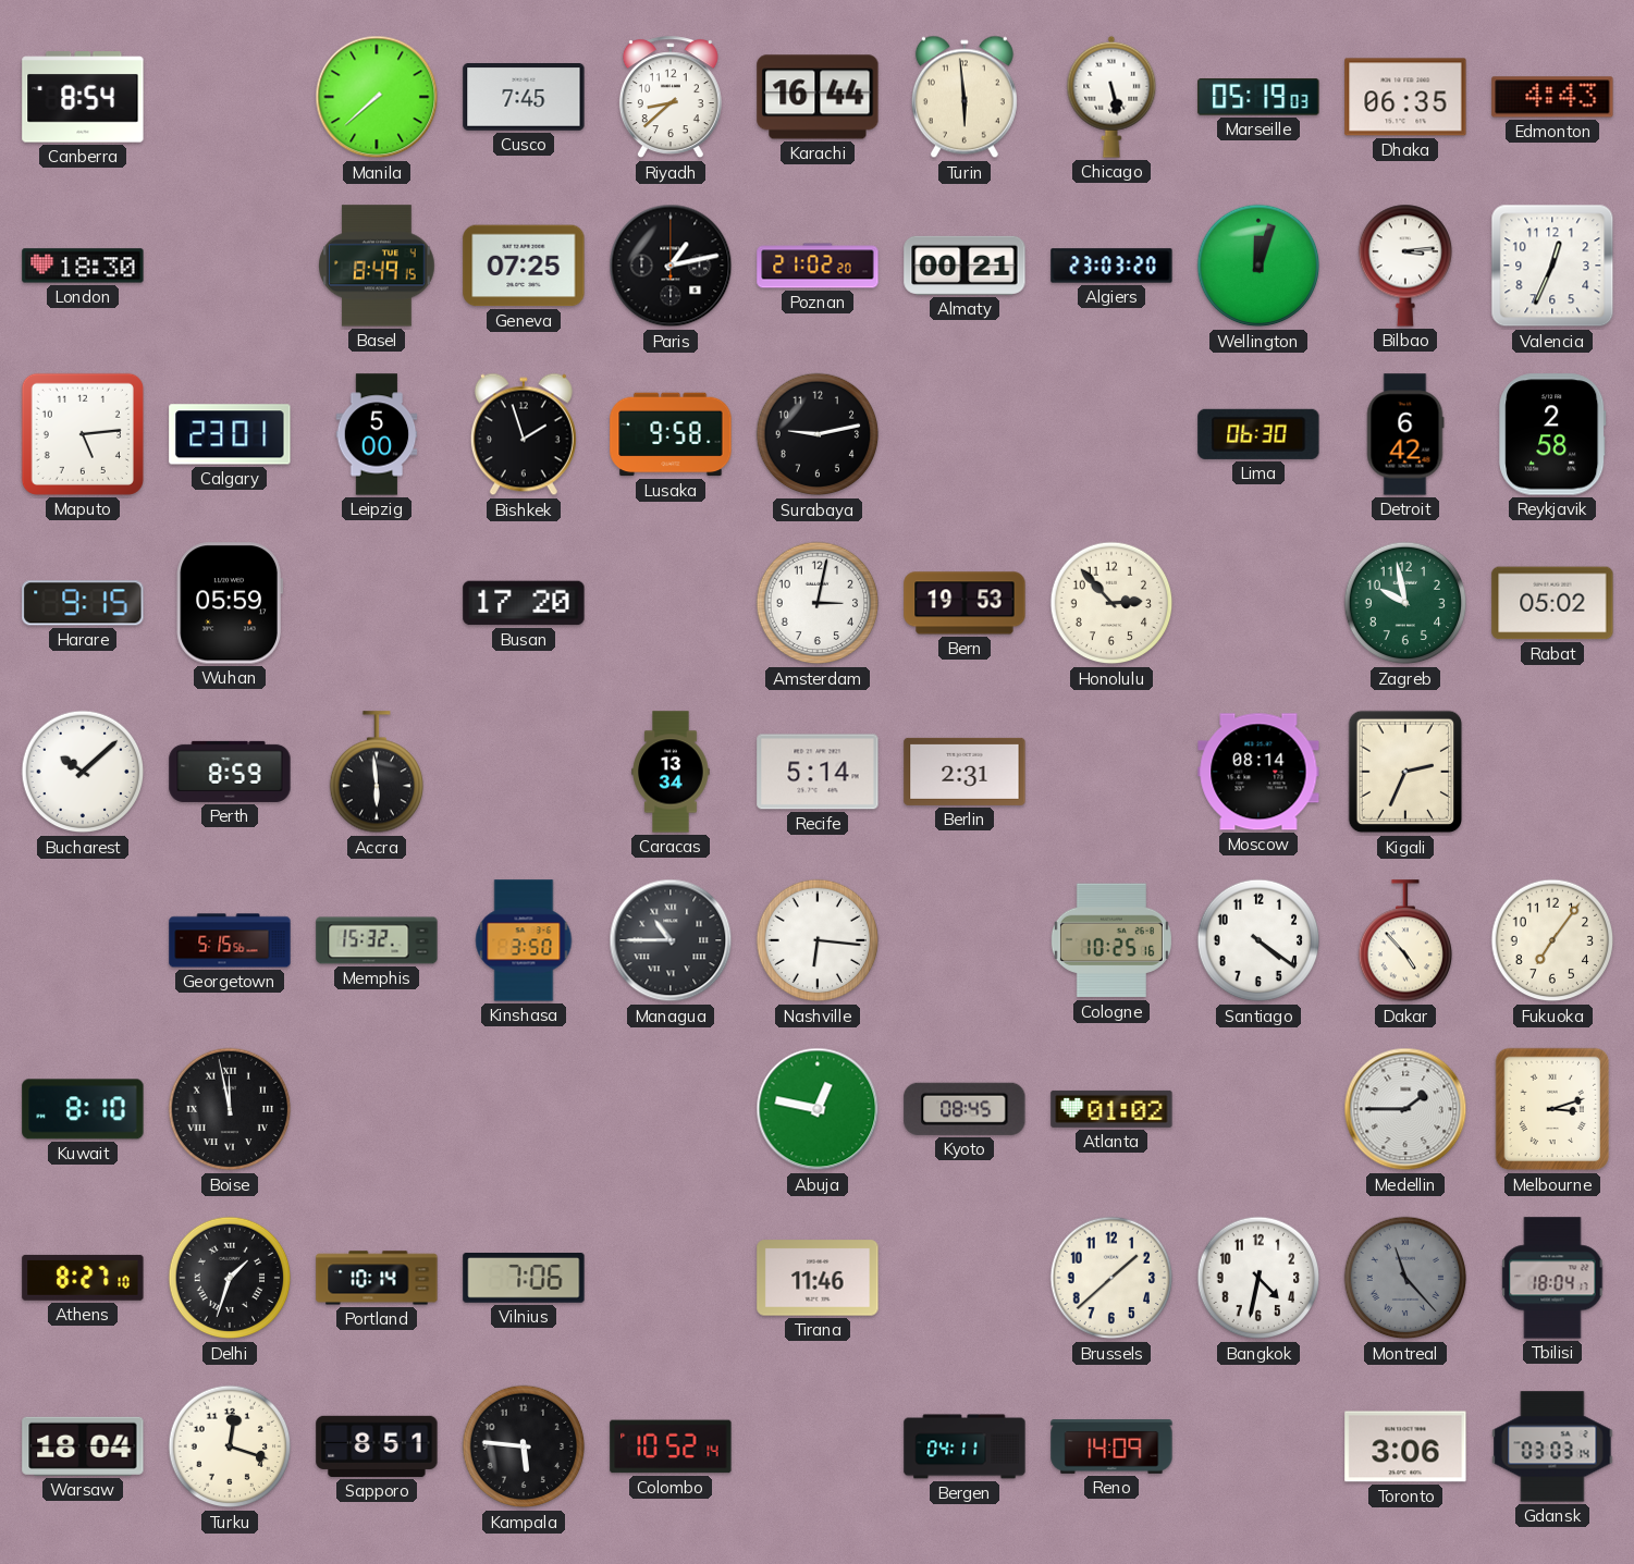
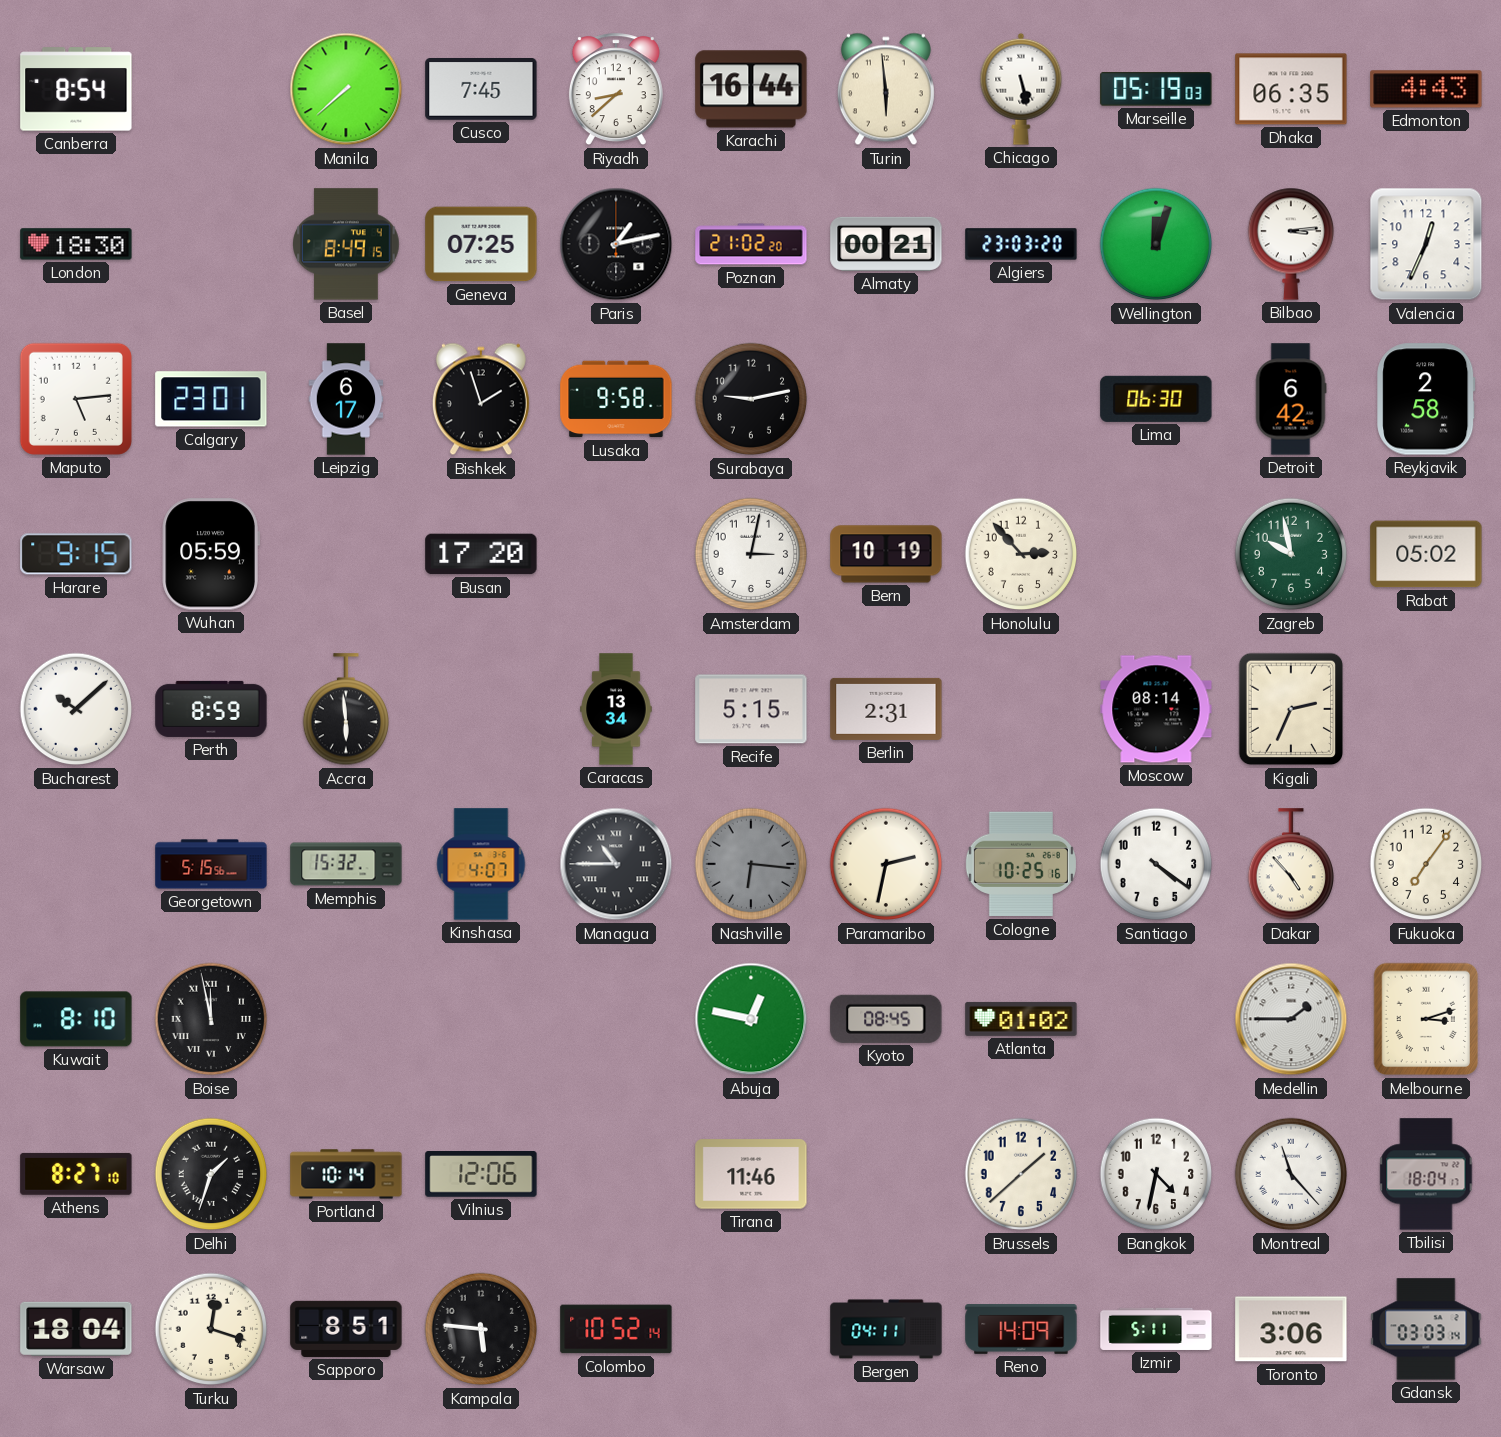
Leipzig: 5:00 -> 6:17
Bern: 19:53 -> 10:19
Recife: 5:14 -> 5:15
Kinshasa: 3:50 -> 4:07
Nashville dial: white -> grey
Paramaribo: none -> 2:32
Vilnius: 7:06 -> 12:06
Montreal dial: grey -> white
Izmir: none -> 5:11
